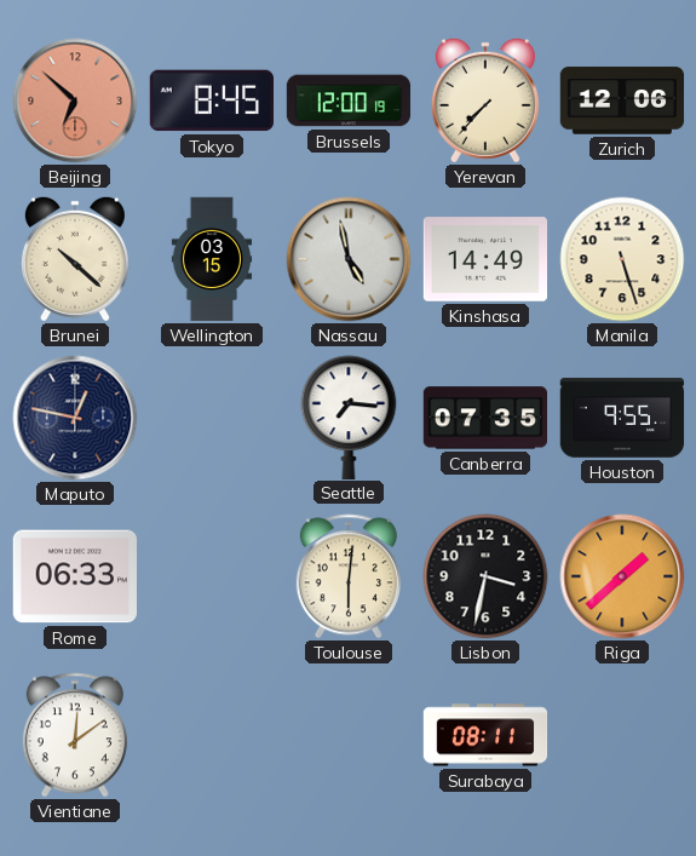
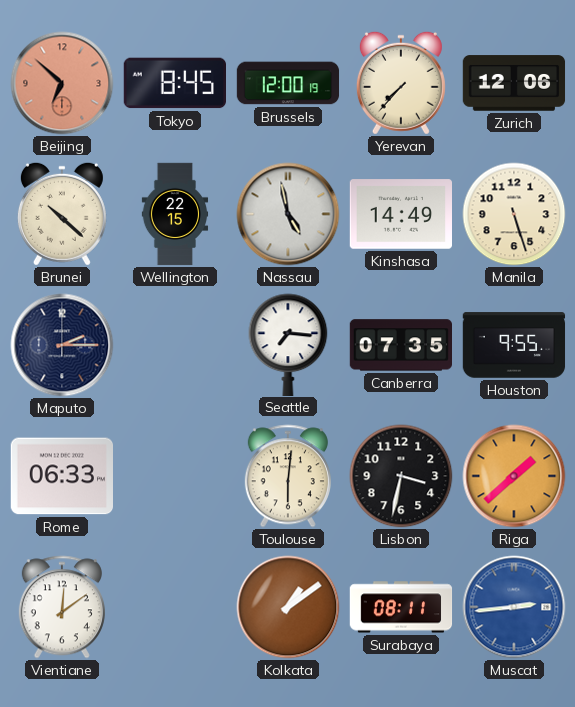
Wellington: 03:15 -> 22:15
Maputo: 12:47 -> 2:15
Kolkata: none -> 1:09
Muscat: none -> 2:44
